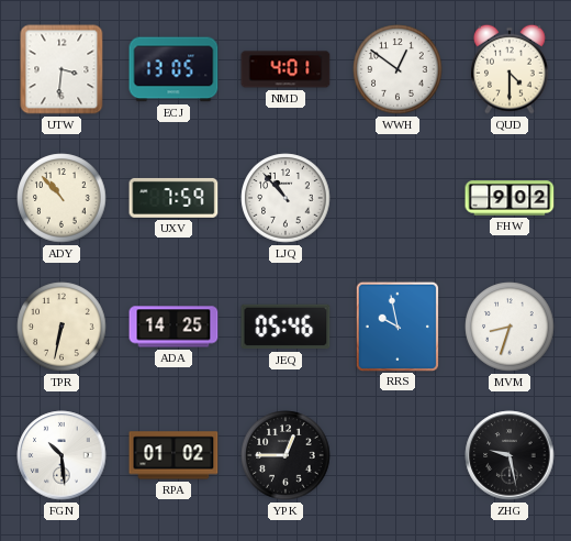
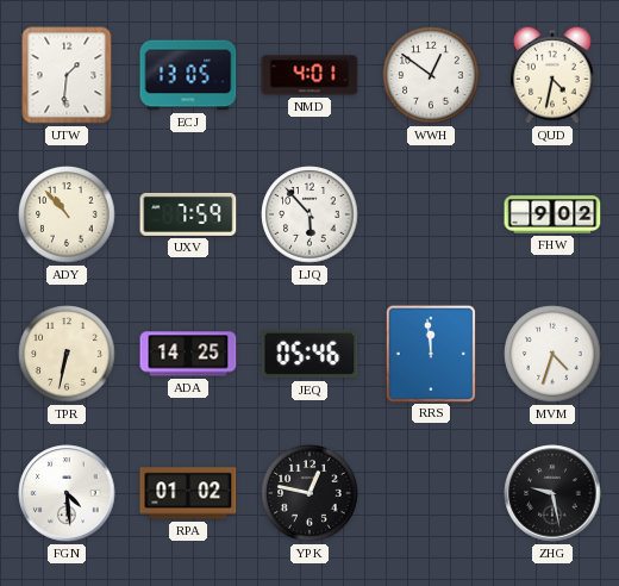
UTW: 3:31 -> 1:31
QUD: 4:30 -> 4:32
LJQ: 10:53 -> 5:53
RRS: 9:58 -> 11:59
MVM: 8:33 -> 4:33
FGN: 10:29 -> 4:29
YPK: 12:45 -> 12:47
